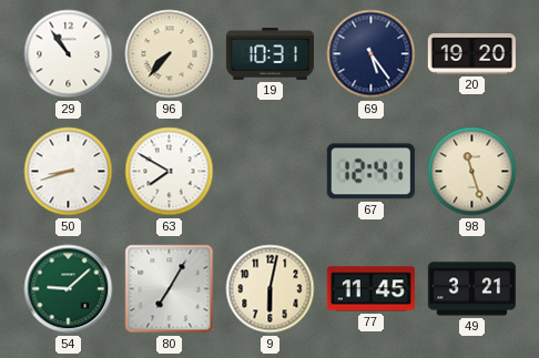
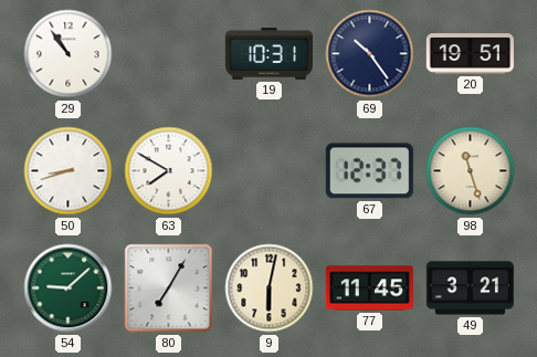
96: 7:37 -> none
69: 5:24 -> 10:24
20: 19:20 -> 19:51
67: 12:41 -> 12:37
